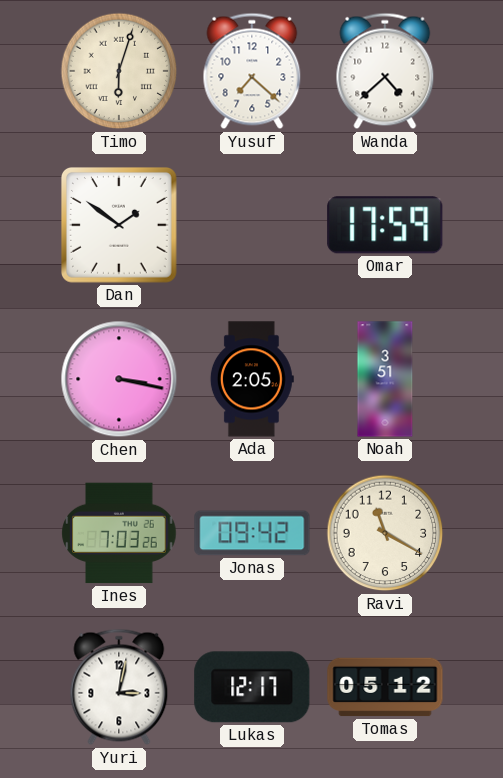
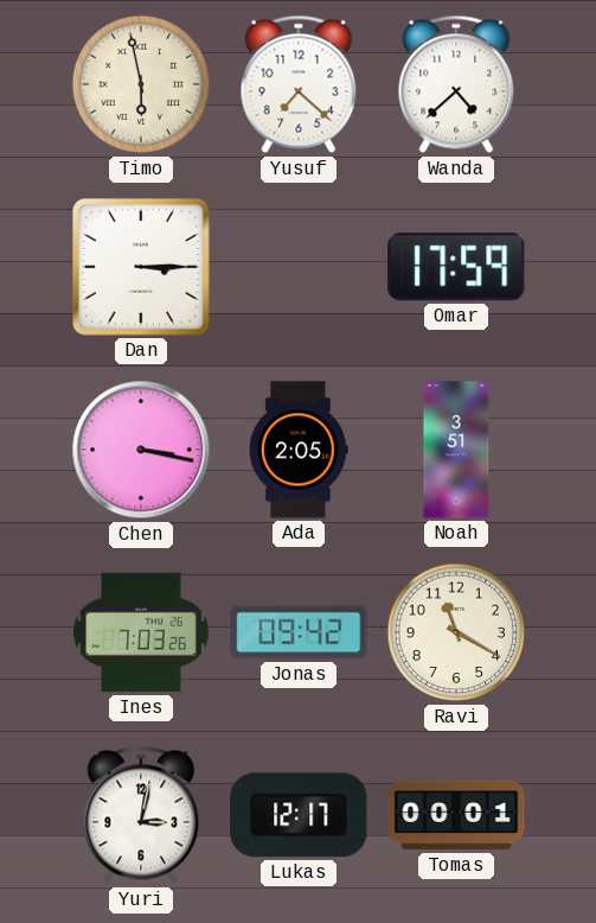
Timo: 6:03 -> 5:58
Dan: 1:51 -> 3:15
Tomas: 05:12 -> 00:01
